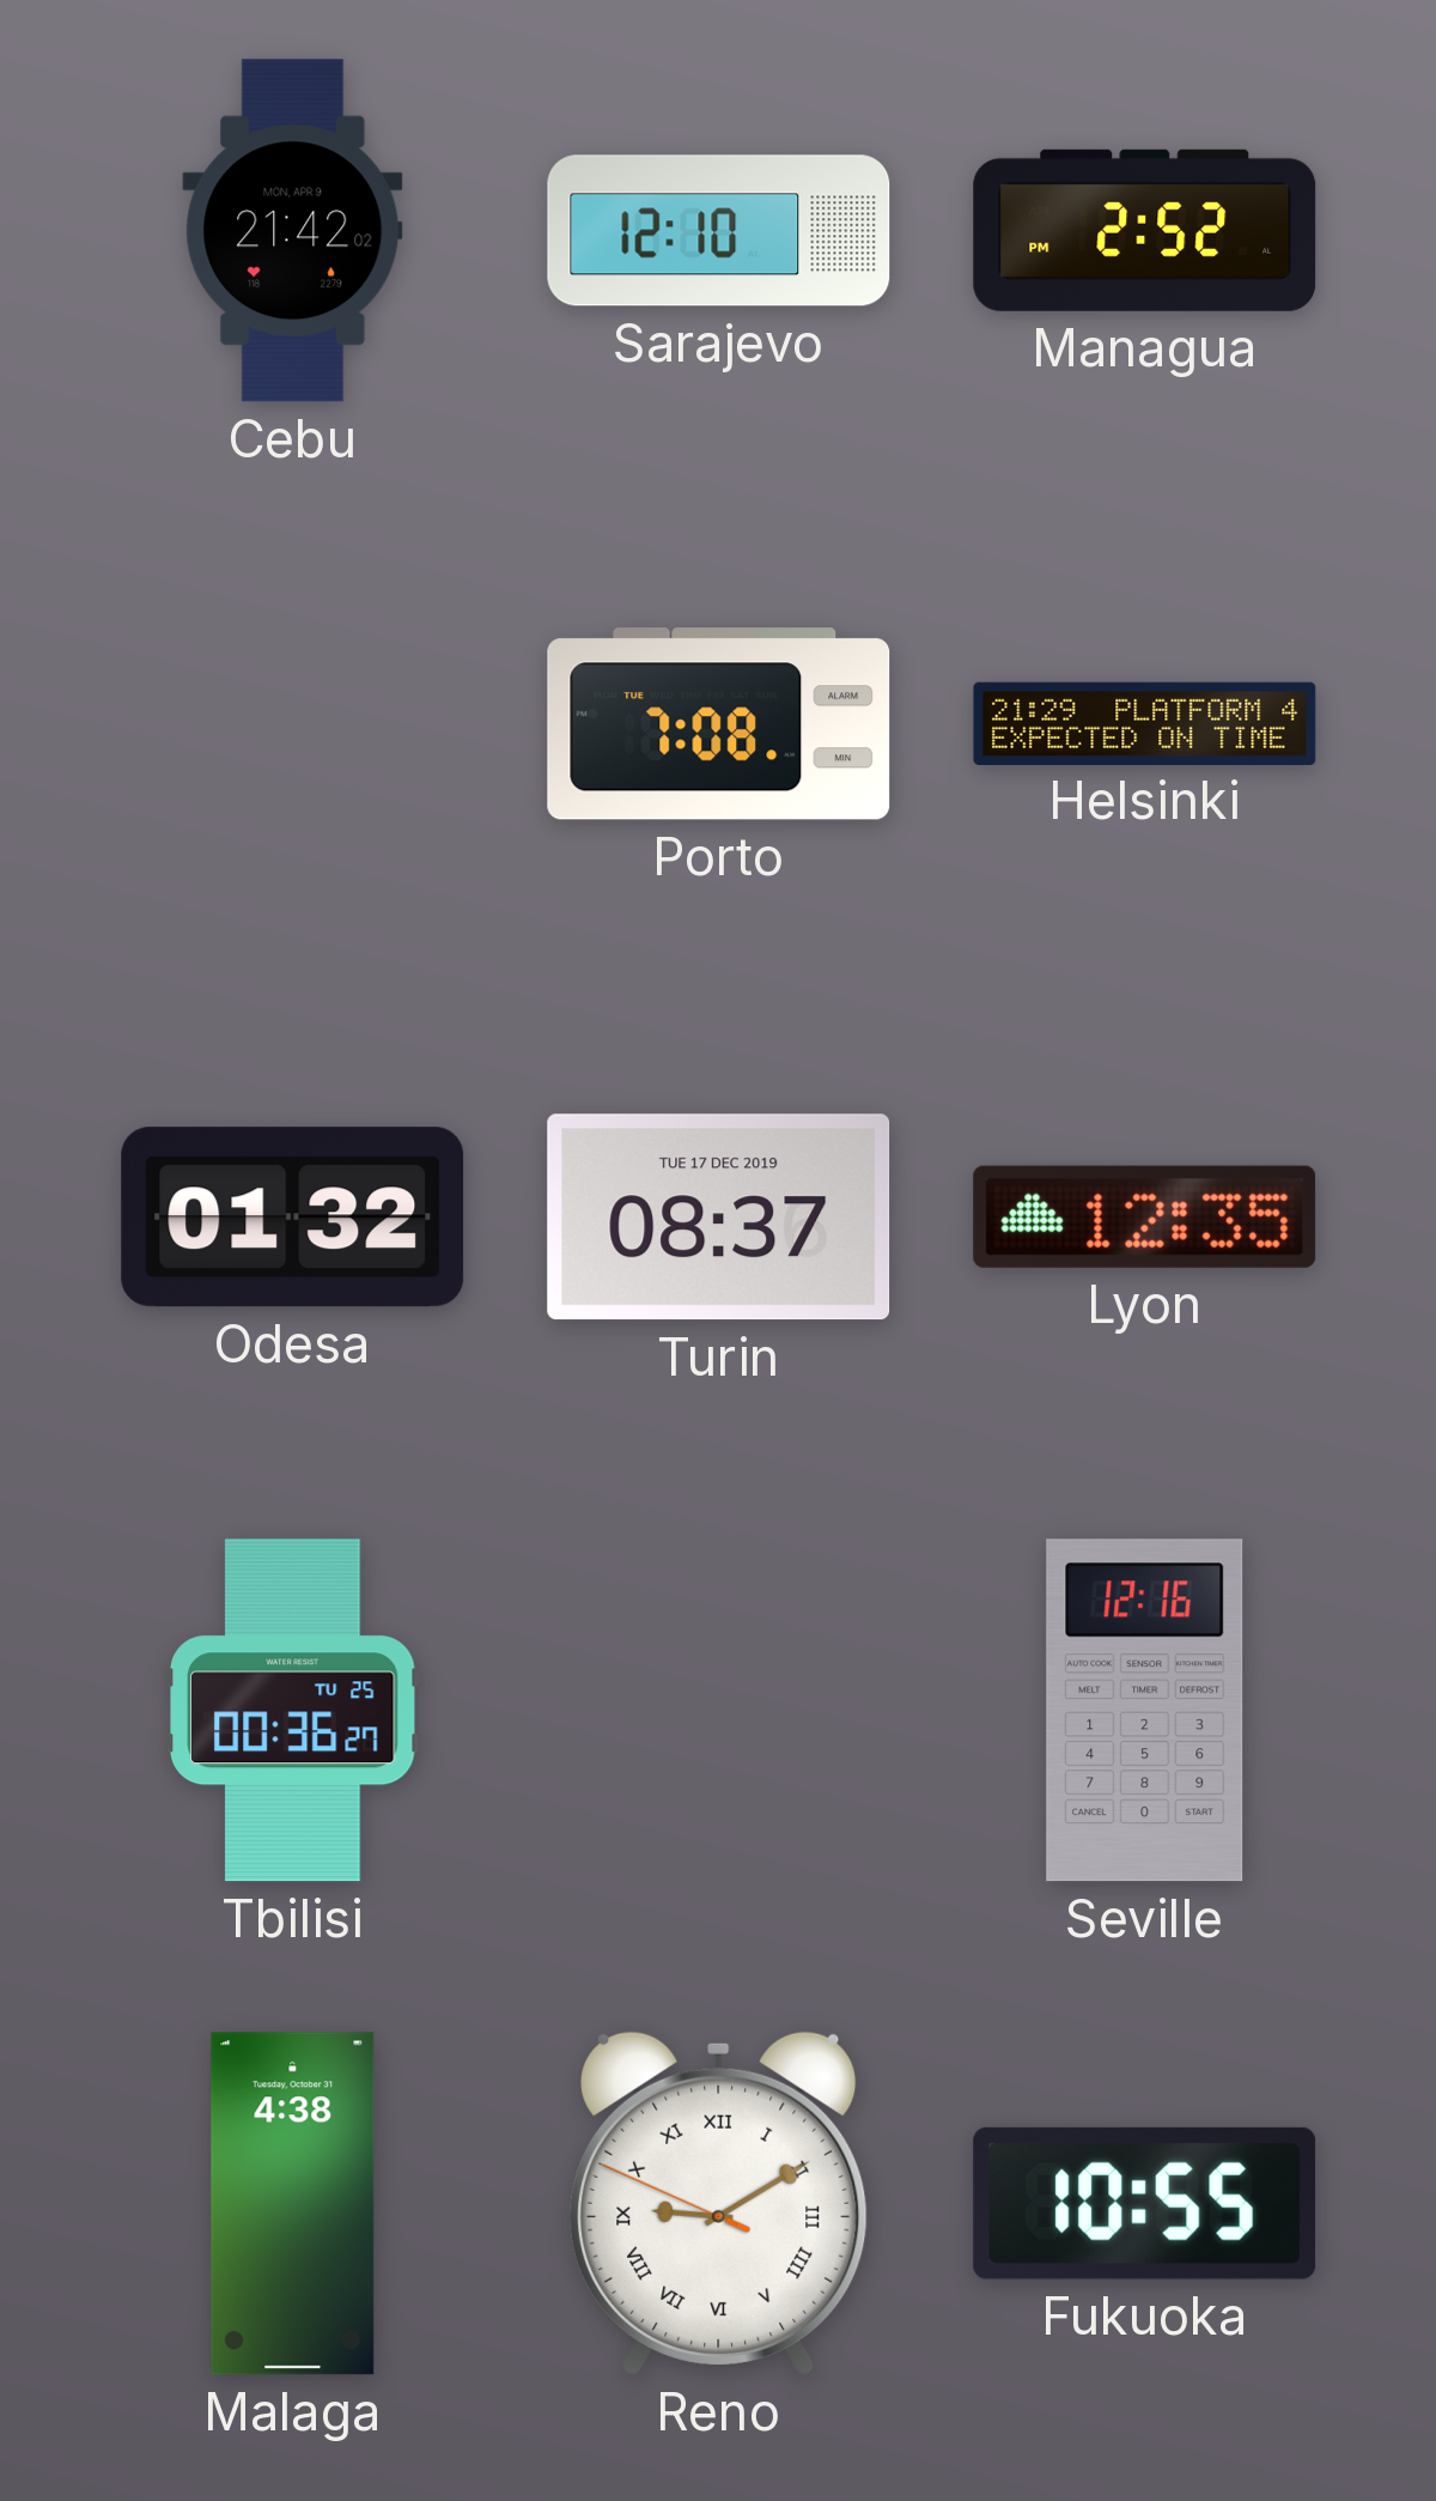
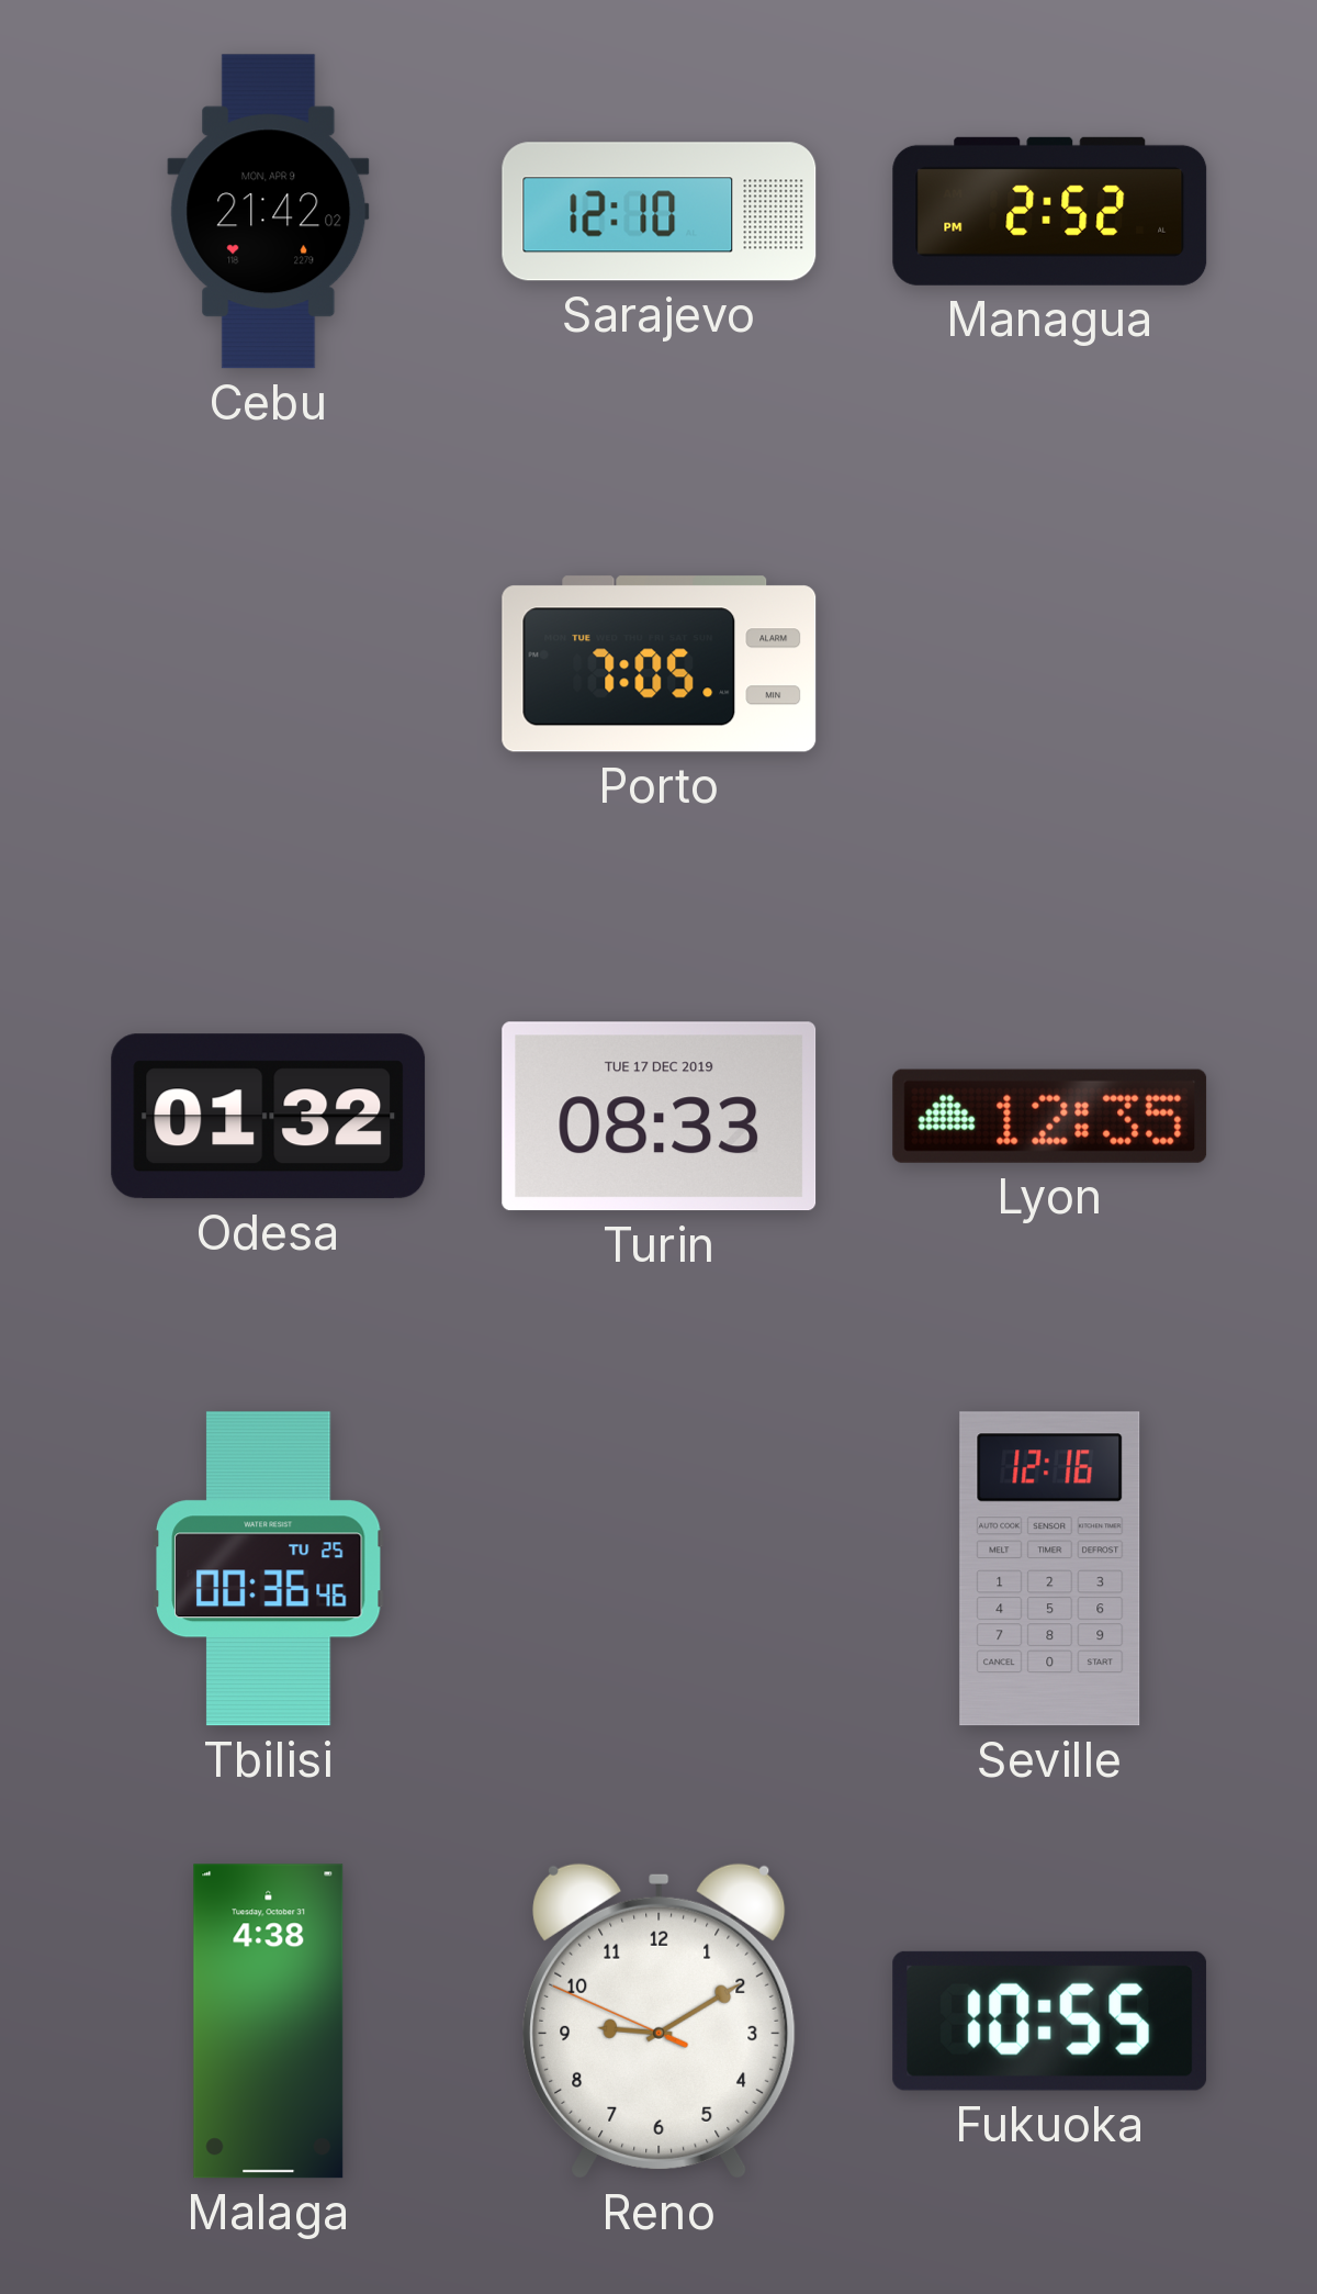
Porto: 7:08 -> 7:05
Helsinki: 21:29 -> none
Turin: 08:37 -> 08:33
Tbilisi: 00:36:27 -> 00:36:46
Reno numerals: Roman -> Arabic
